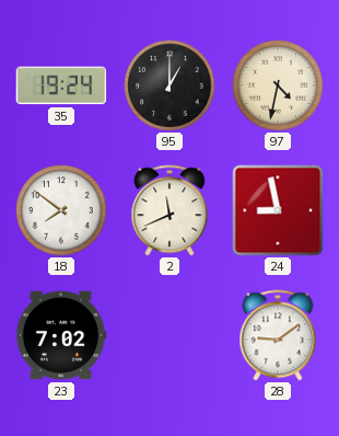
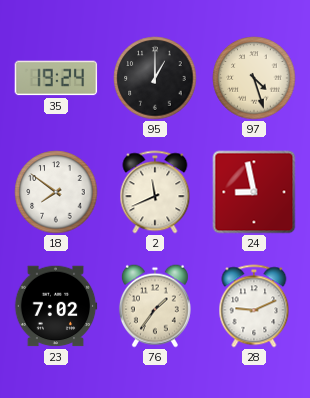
97: 4:32 -> 4:27
76: none -> 1:36
28: 9:09 -> 9:11
